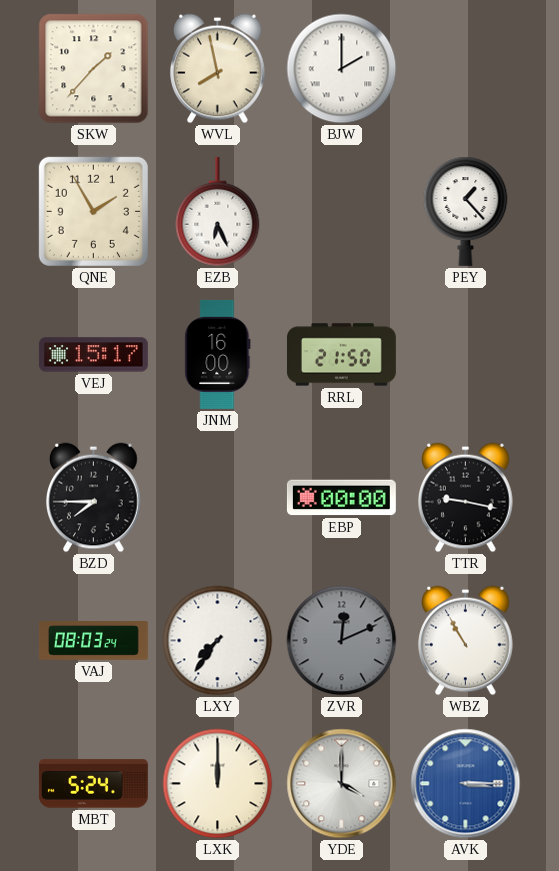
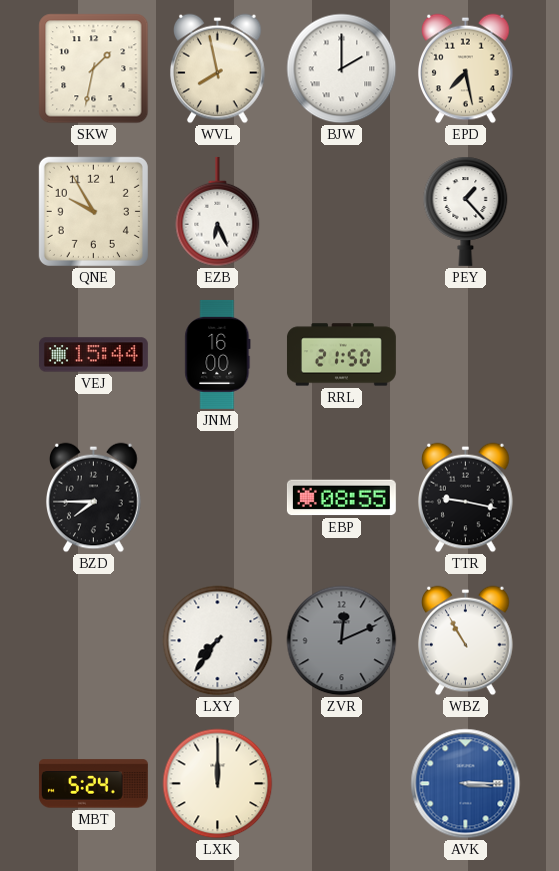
SKW: 1:37 -> 1:32
EPD: none -> 7:28
QNE: 1:55 -> 9:55
VEJ: 15:17 -> 15:44
EBP: 00:00 -> 08:55
VAJ: 08:03 -> none
YDE: 4:00 -> none
